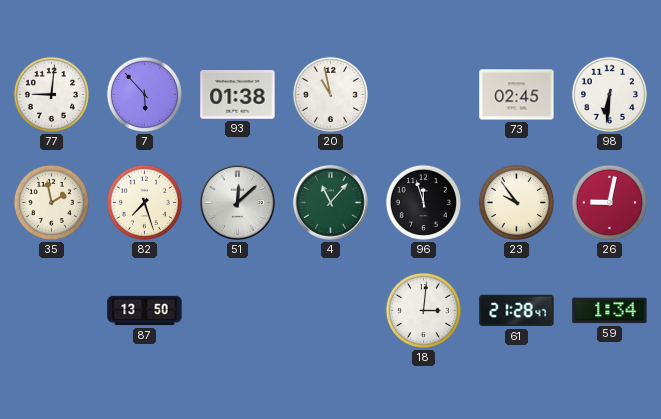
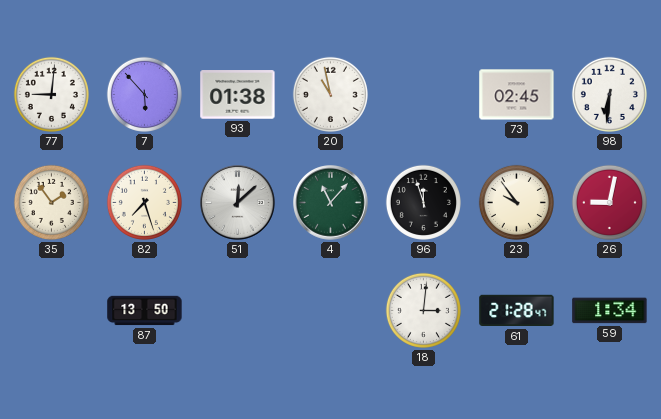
35: 1:58 -> 1:54
